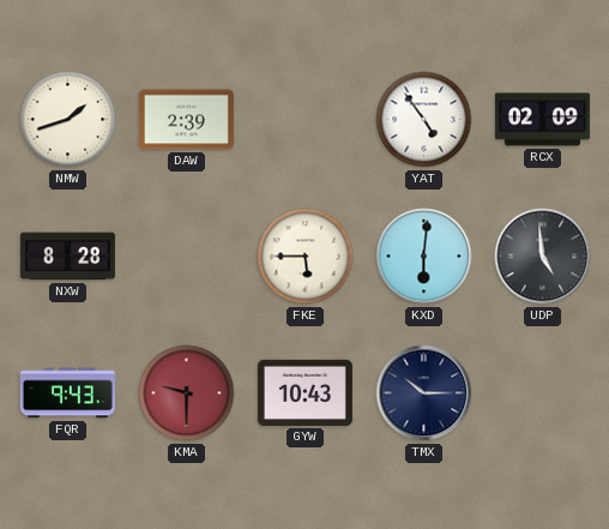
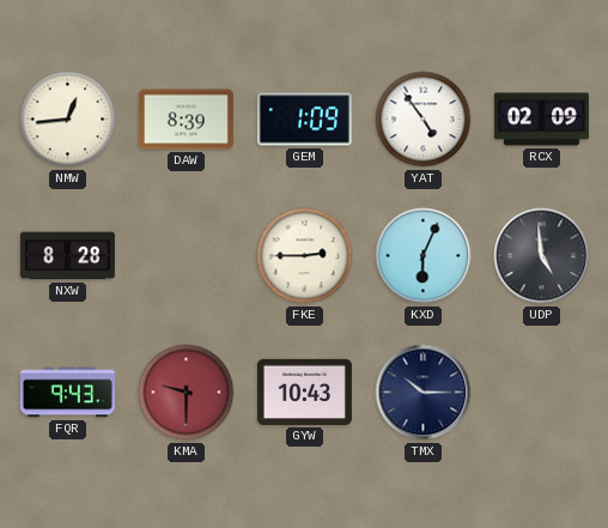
NMW: 1:42 -> 12:44
DAW: 2:39 -> 8:39
GEM: none -> 1:09
FKE: 5:45 -> 2:45
KXD: 6:01 -> 6:04
